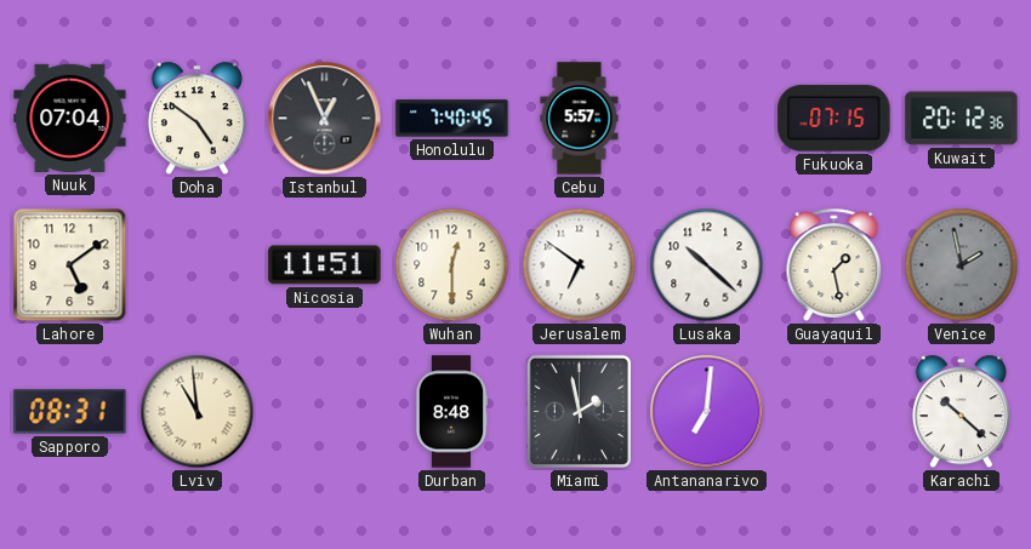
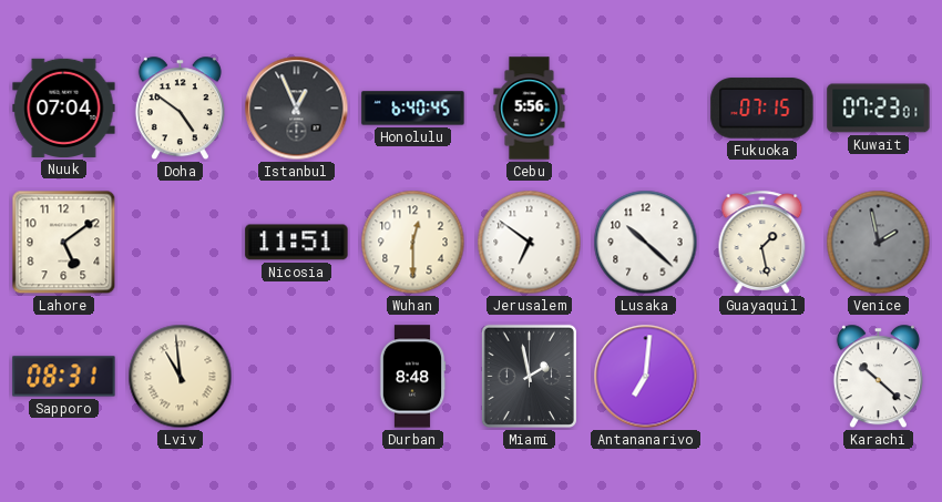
Honolulu: 7:40 -> 6:40
Cebu: 5:57 -> 5:56
Kuwait: 20:12 -> 07:23
